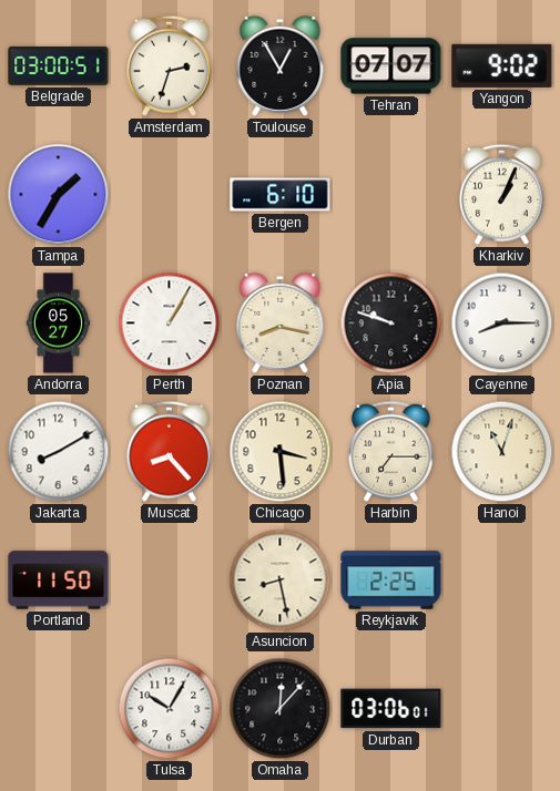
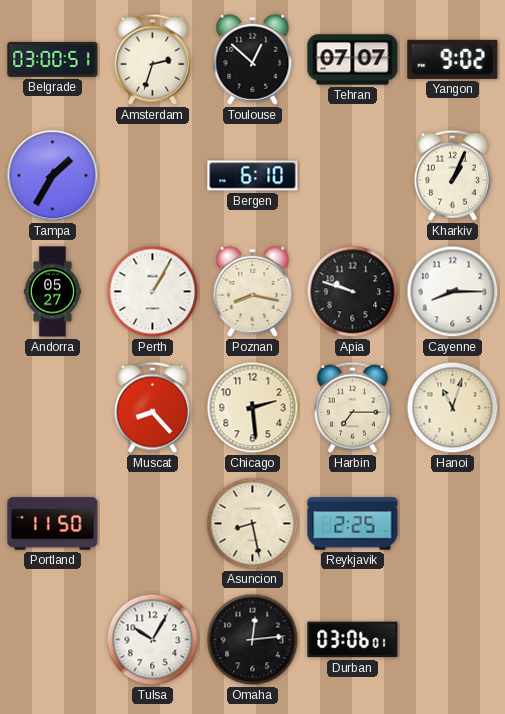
Toulouse: 12:55 -> 12:52
Jakarta: 8:10 -> none
Chicago: 3:29 -> 2:29
Omaha: 12:07 -> 12:14
